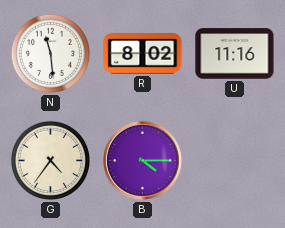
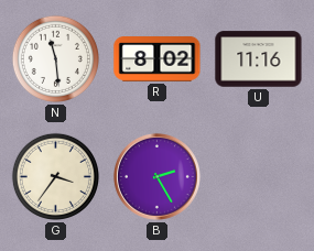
G: 4:36 -> 3:36
B: 4:15 -> 2:25
